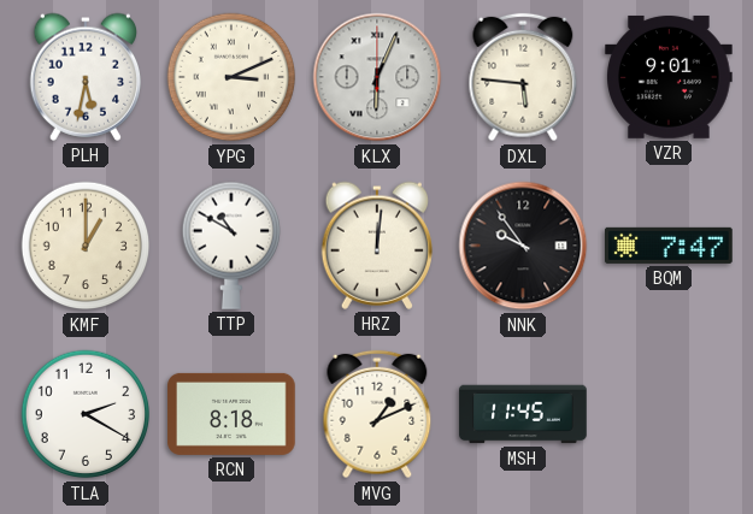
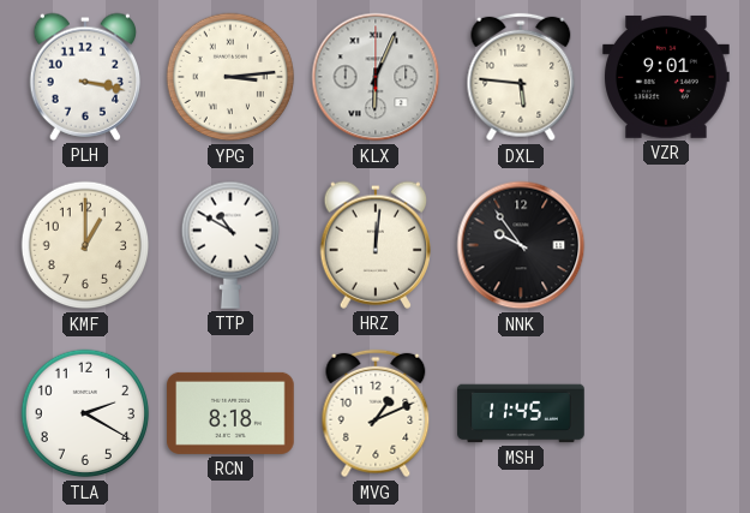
PLH: 5:32 -> 3:17
YPG: 3:11 -> 3:14
BQM: 7:47 -> none
